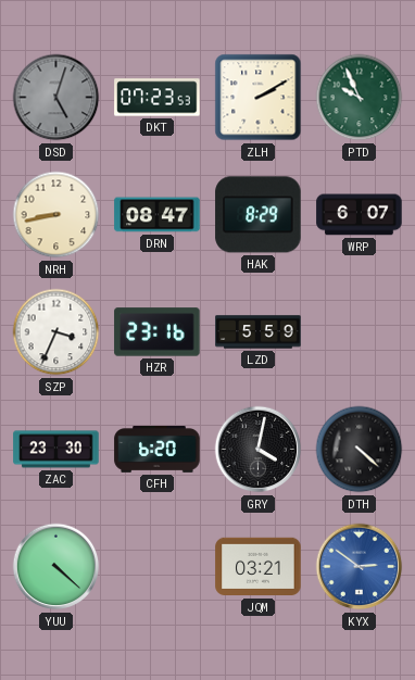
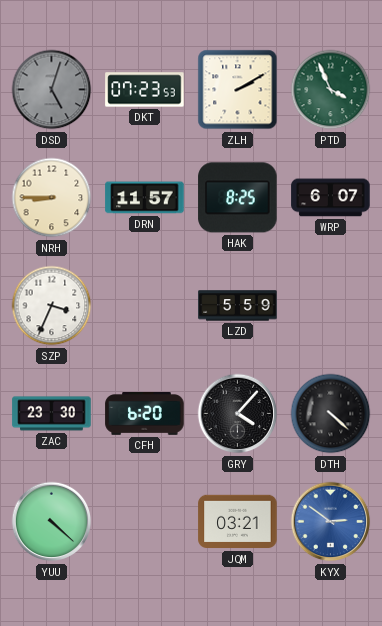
PTD: 9:56 -> 3:56
NRH: 8:43 -> 8:45
DRN: 08:47 -> 11:57
HAK: 8:29 -> 8:25
HZR: 23:16 -> none
GRY: 4:02 -> 4:07
